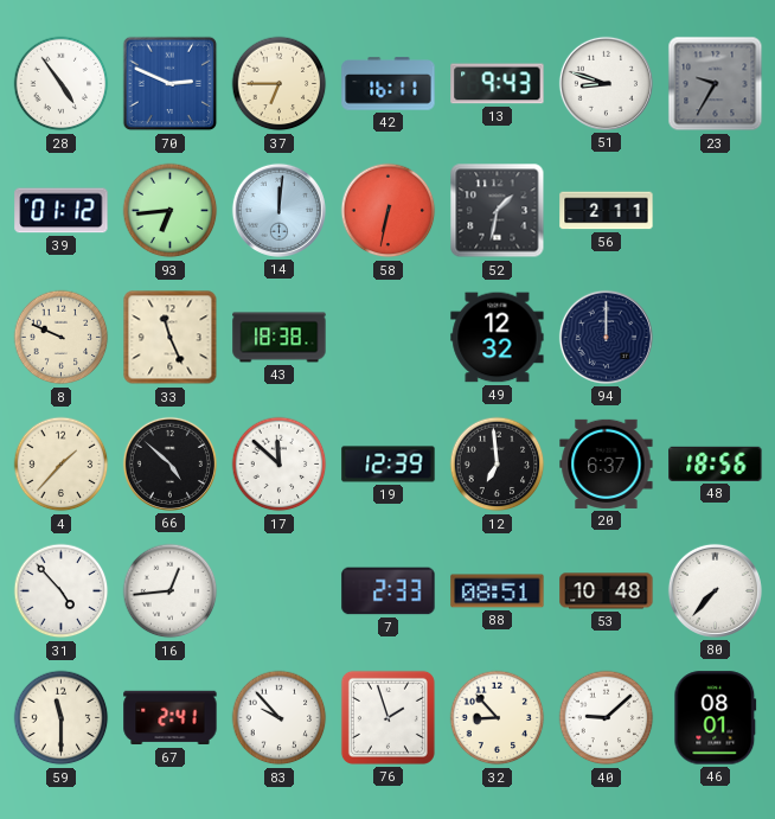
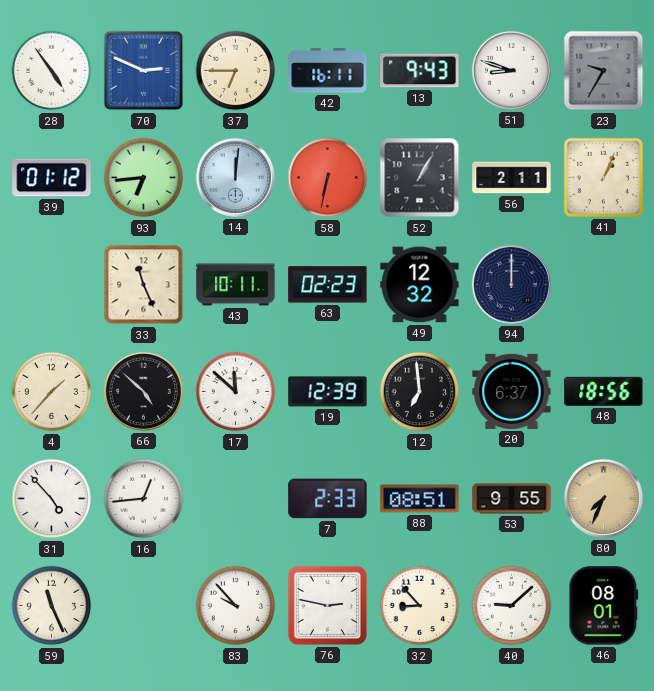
52: 1:32 -> 1:05
41: none -> 1:04
8: 9:49 -> none
43: 18:38 -> 10:11
63: none -> 02:23
53: 10:48 -> 9:55
80: 7:37 -> 7:34
80 dial: white -> champagne
59: 11:30 -> 11:26
67: 2:41 -> none
76: 1:57 -> 2:47
